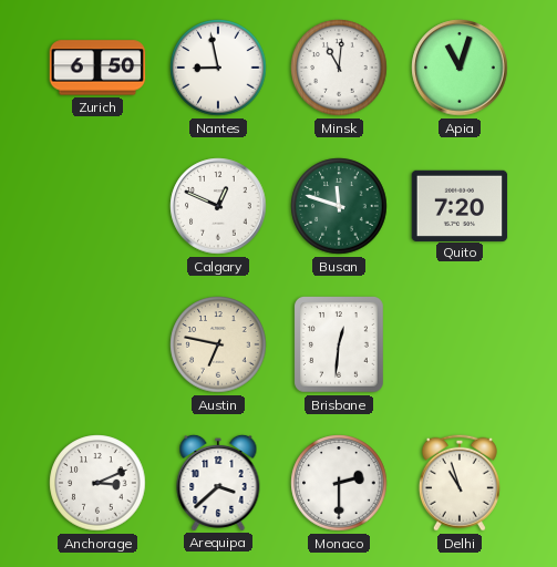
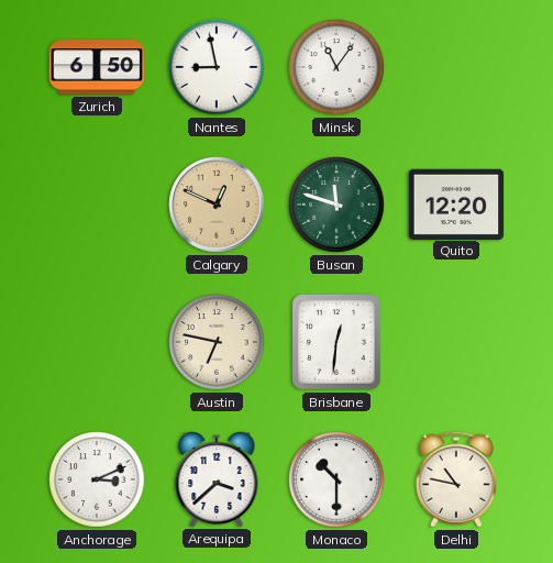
Minsk: 11:01 -> 11:06
Apia: 11:03 -> none
Calgary dial: white -> champagne
Quito: 7:20 -> 12:20
Monaco: 2:30 -> 10:30
Delhi: 10:57 -> 10:47
